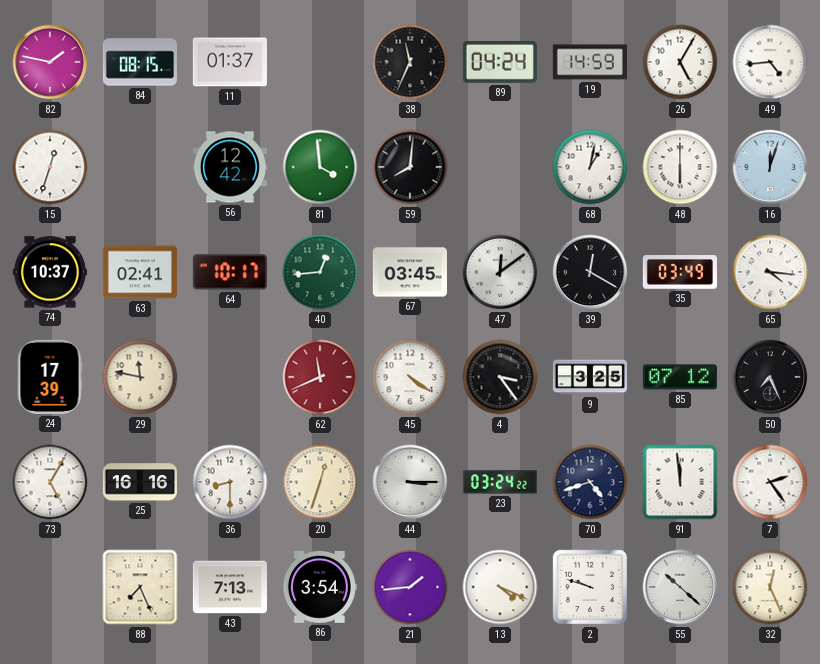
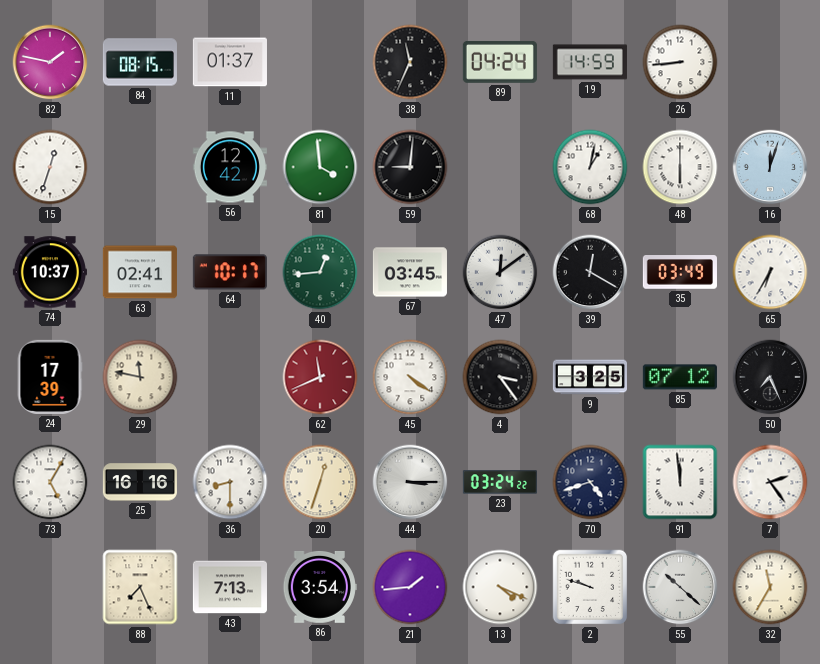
26: 5:05 -> 8:44
49: 4:44 -> none
59: 8:01 -> 9:01
65: 4:16 -> 6:35
32: 12:26 -> 11:35
